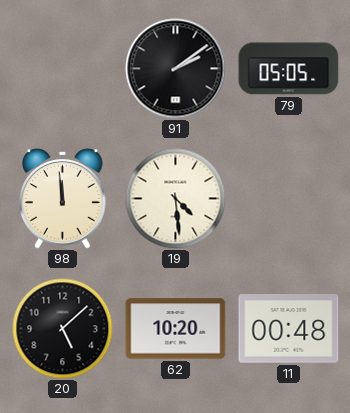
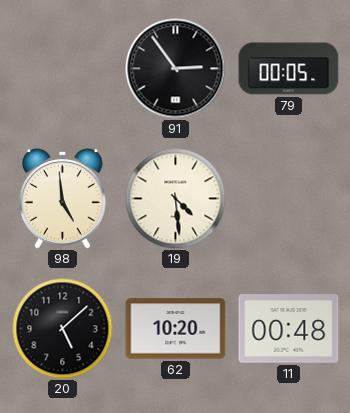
91: 2:09 -> 2:54
79: 05:05 -> 00:05
98: 11:59 -> 4:59
